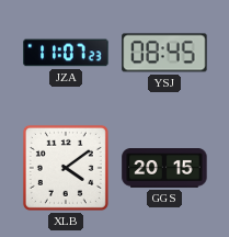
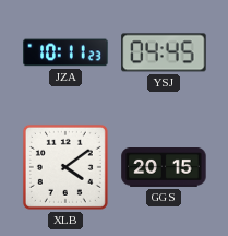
JZA: 11:07 -> 10:11
YSJ: 08:45 -> 04:45
